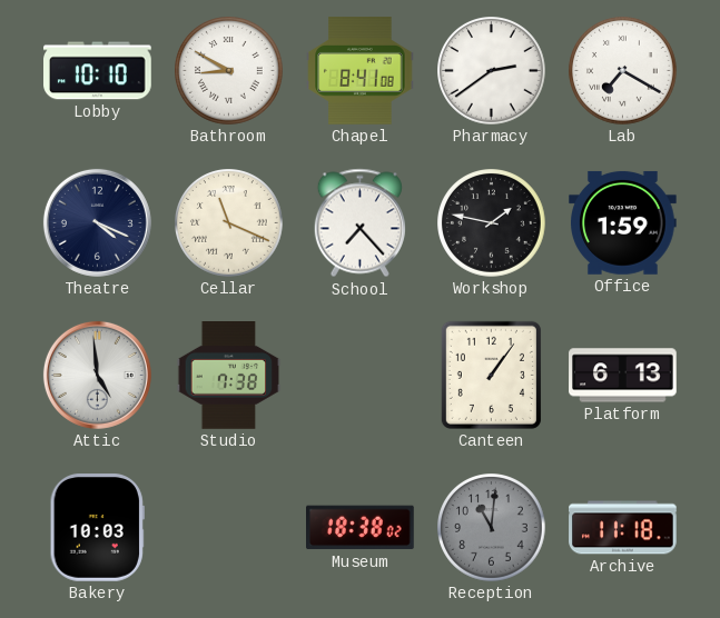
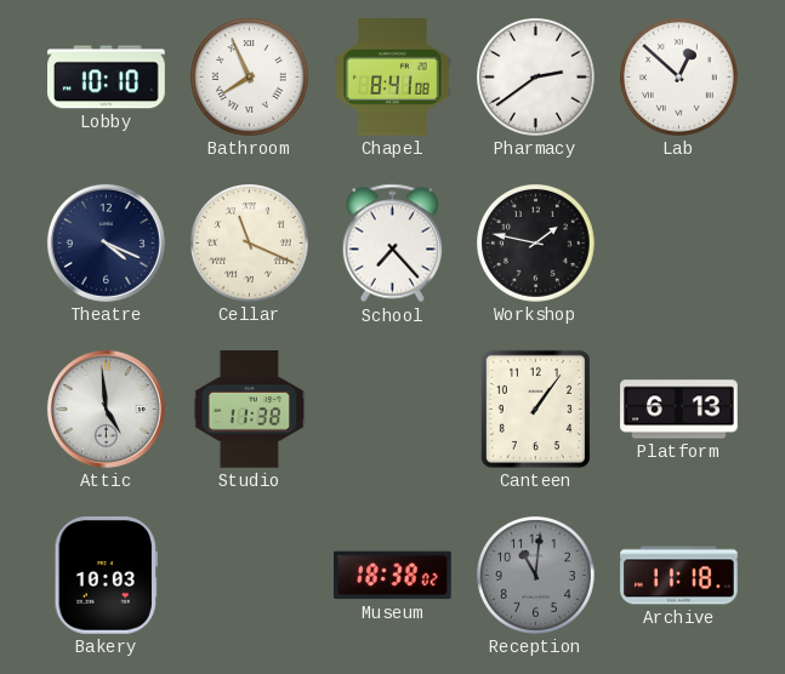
Bathroom: 8:50 -> 7:56
Lab: 7:20 -> 12:52
Office: 1:59 -> none
Studio: 7:38 -> 11:38
